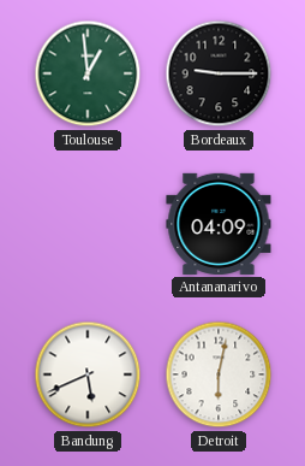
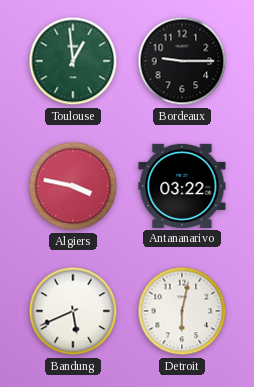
Algiers: none -> 3:47
Antananarivo: 04:09 -> 03:22
